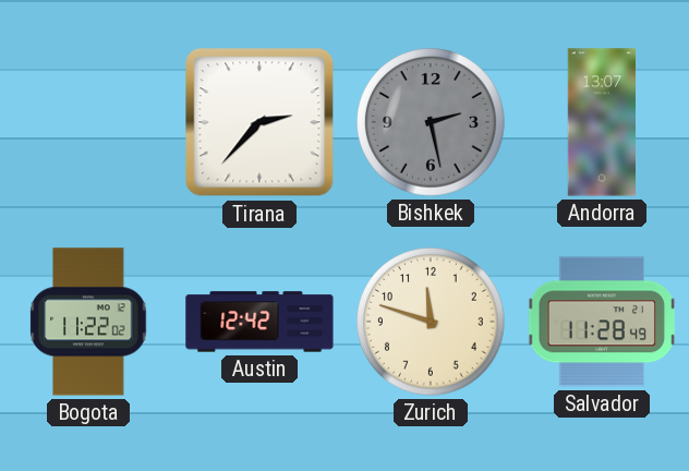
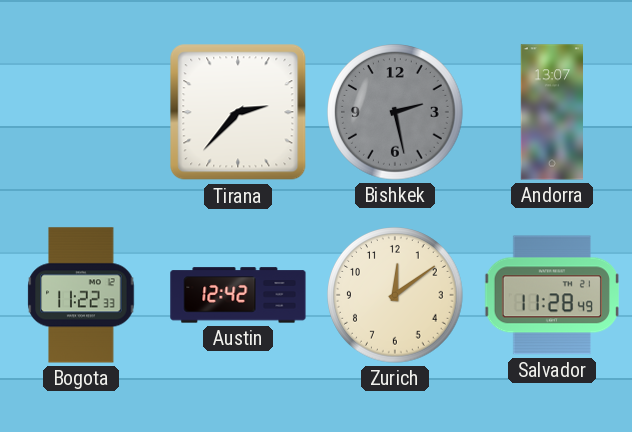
Bogota: 11:22:02 -> 11:22:33
Zurich: 11:48 -> 12:09
